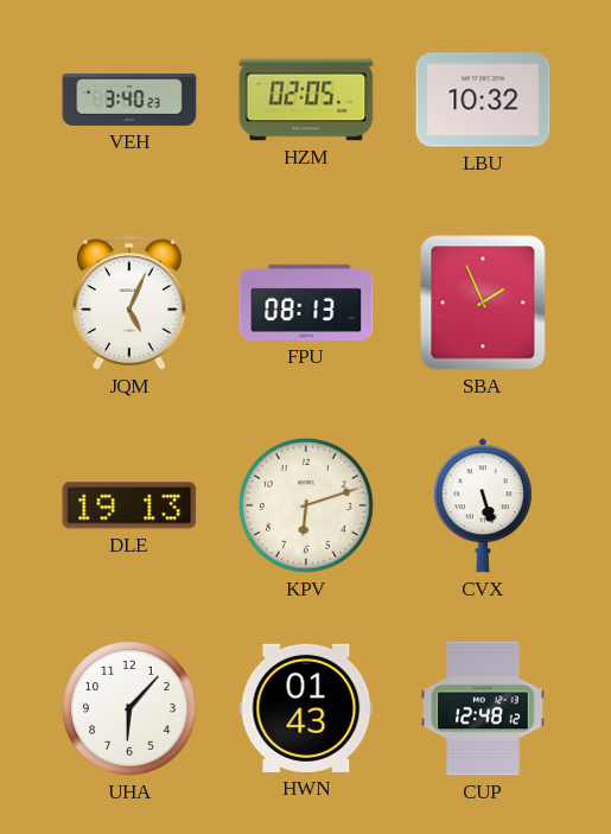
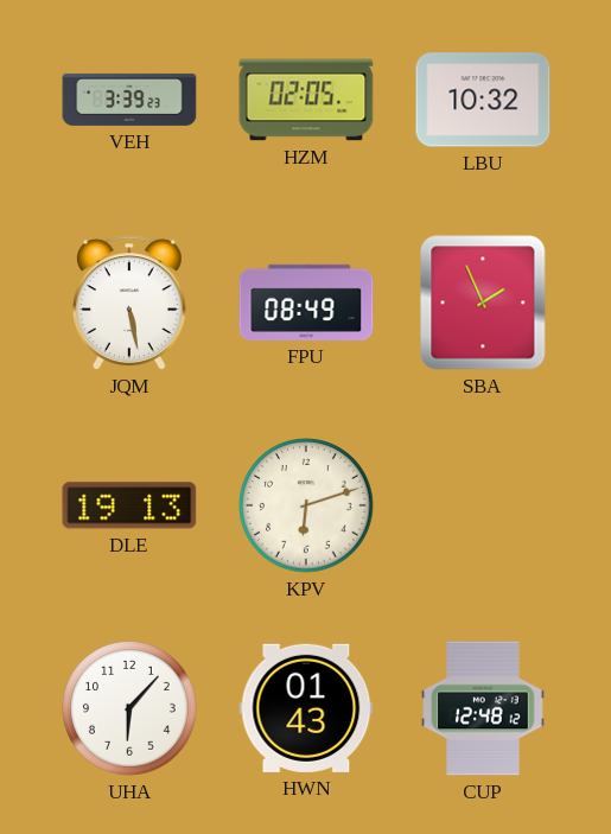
VEH: 3:40 -> 3:39
JQM: 5:04 -> 5:28
FPU: 08:13 -> 08:49
CVX: 5:27 -> none
